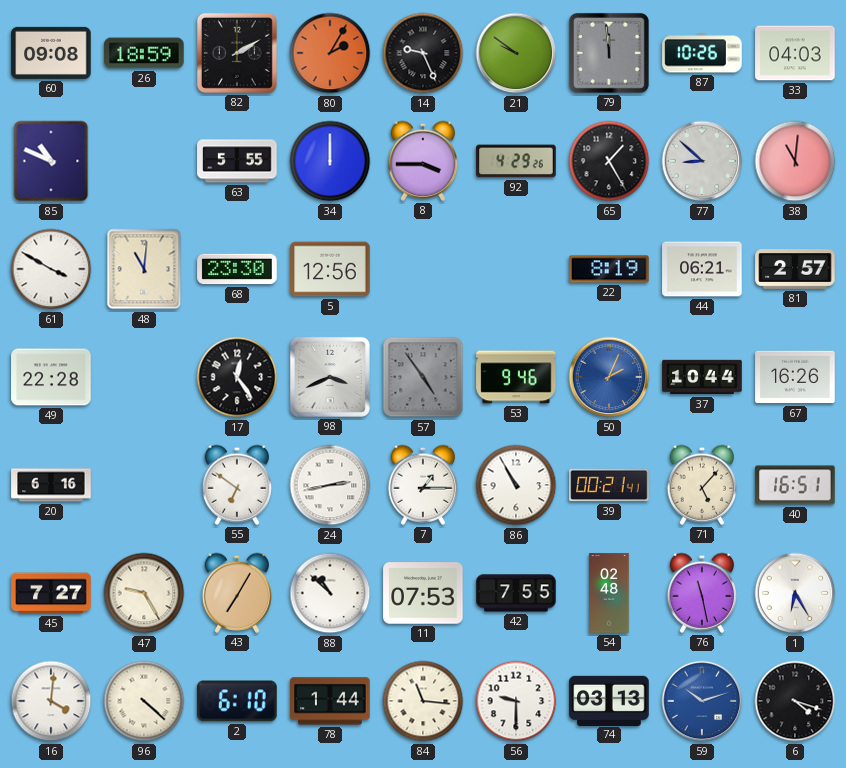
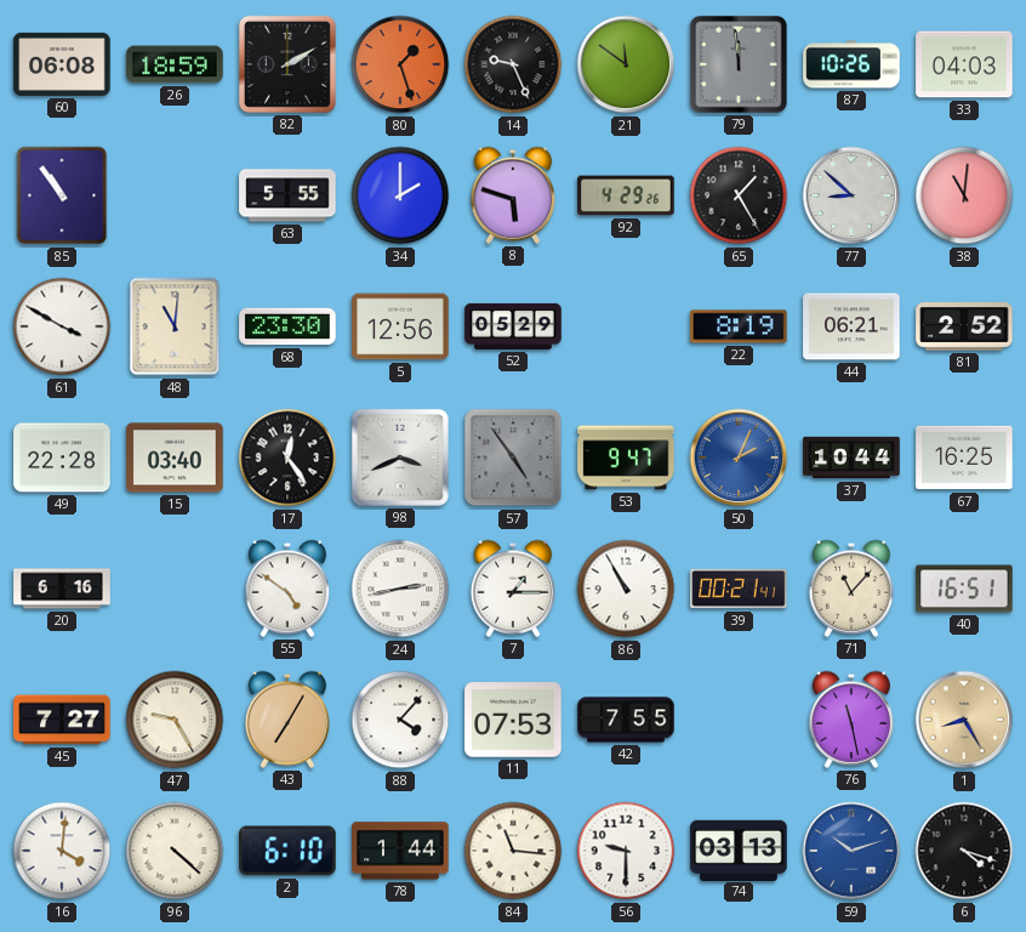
60: 09:08 -> 06:08
80: 2:05 -> 1:27
21: 9:51 -> 11:51
85: 10:49 -> 10:54
34: 12:00 -> 2:00
8: 3:45 -> 5:48
52: none -> 05:29
81: 2:57 -> 2:52
15: none -> 03:40
53: 9:46 -> 9:47
67: 16:26 -> 16:25
55: 6:51 -> 4:51
71: 5:07 -> 11:07
88: 10:52 -> 4:07
54: 02:48 -> none
1: 6:25 -> 8:25
1 dial: white -> champagne
